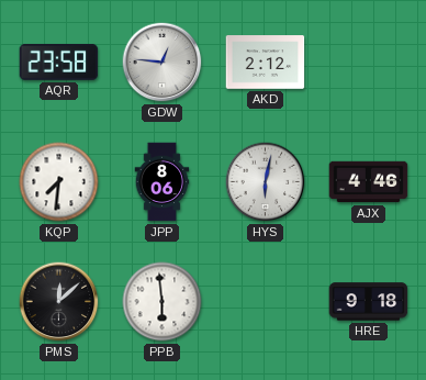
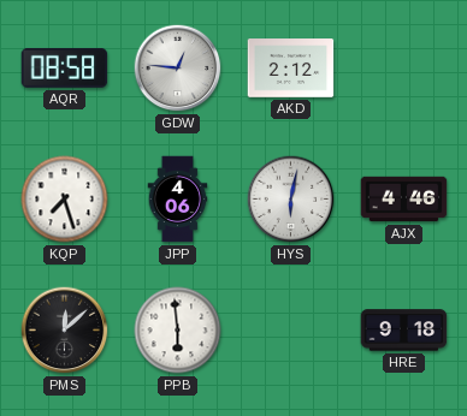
AQR: 23:58 -> 08:58
KQP: 7:31 -> 7:27
JPP: 8:06 -> 4:06
